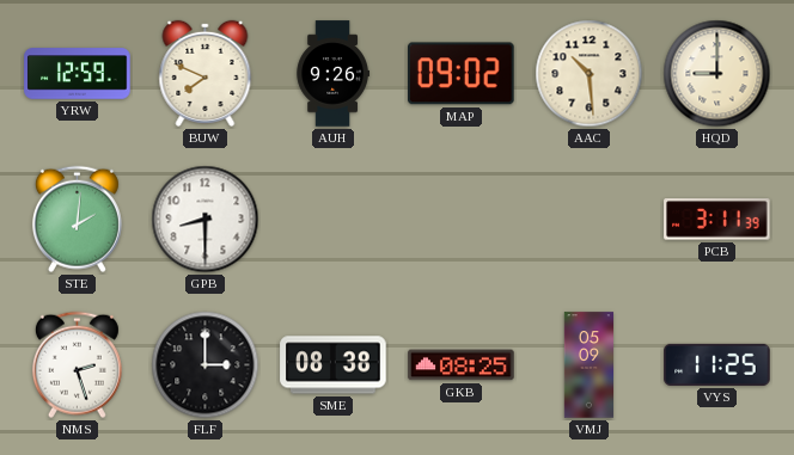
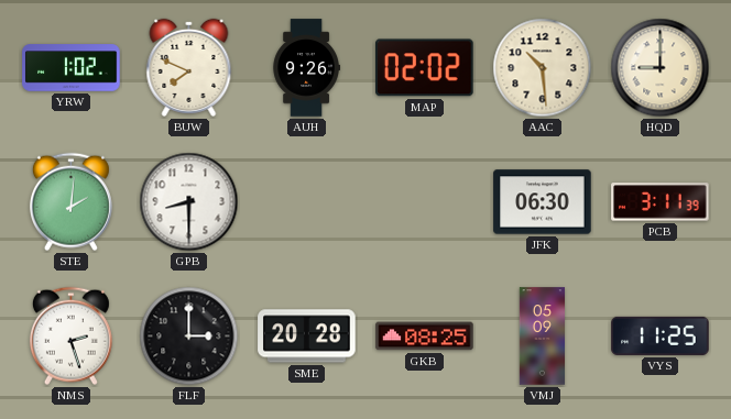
YRW: 12:59 -> 1:02
MAP: 09:02 -> 02:02
JFK: none -> 06:30
SME: 08:38 -> 20:28
